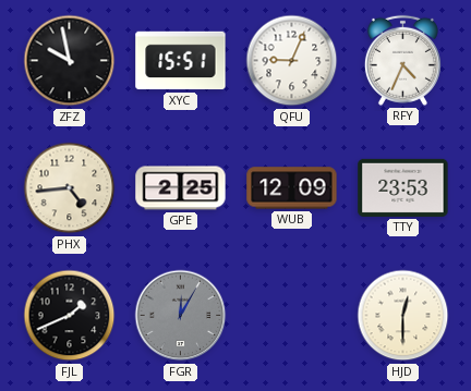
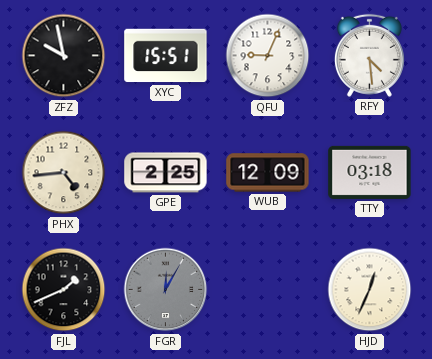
RFY: 4:34 -> 4:29
TTY: 23:53 -> 03:18
HJD: 12:30 -> 12:34
